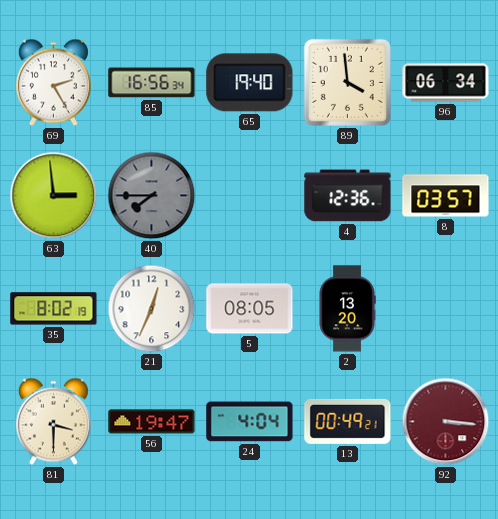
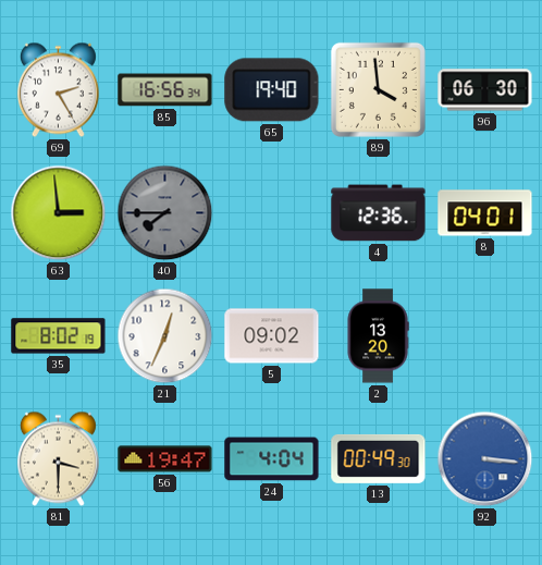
96: 06:34 -> 06:30
8: 03:57 -> 04:01
5: 08:05 -> 09:02
13: 00:49:21 -> 00:49:30
92 dial: burgundy -> blue
